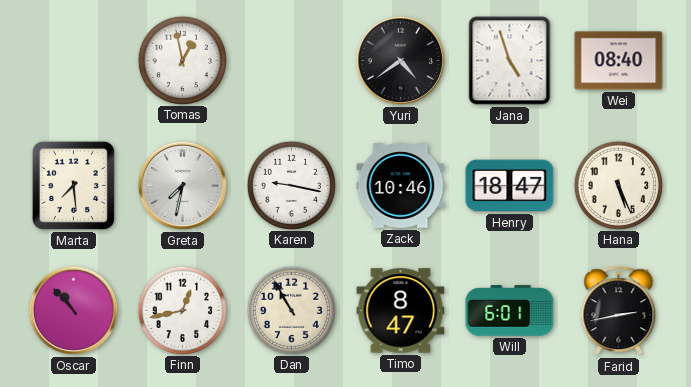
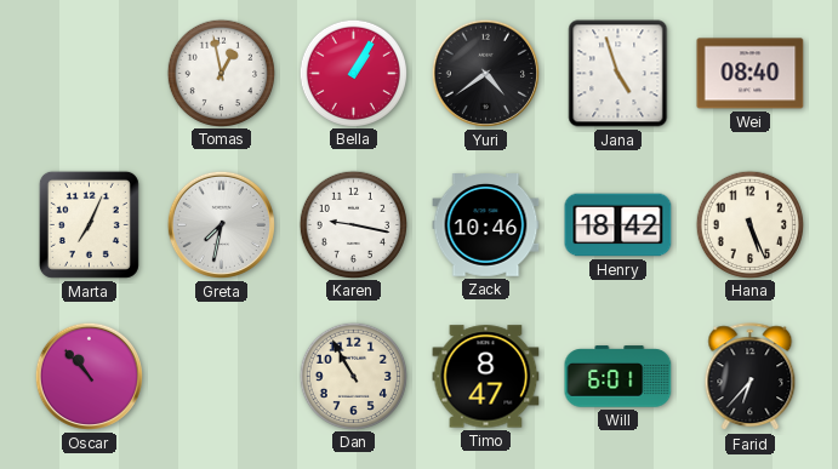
Bella: none -> 1:05
Marta: 7:29 -> 7:04
Henry: 18:47 -> 18:42
Finn: 12:43 -> none
Farid: 2:43 -> 6:37
